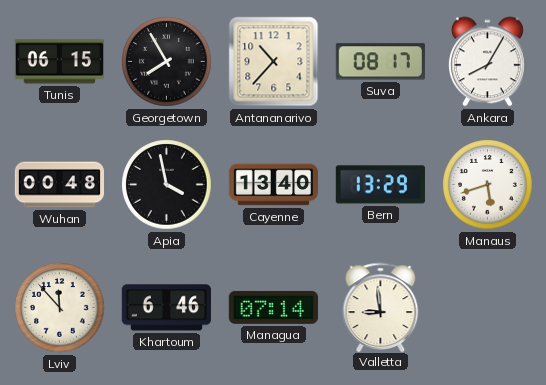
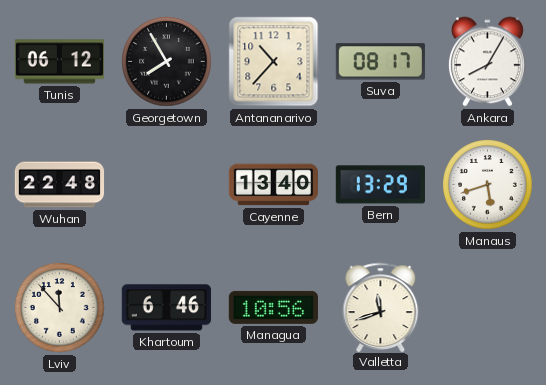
Tunis: 06:15 -> 06:12
Wuhan: 00:48 -> 22:48
Apia: 3:58 -> none
Managua: 07:14 -> 10:56
Valletta: 8:59 -> 11:42
